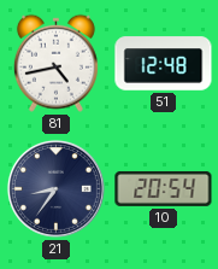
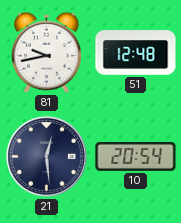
81: 4:43 -> 9:43
21: 8:36 -> 12:29
